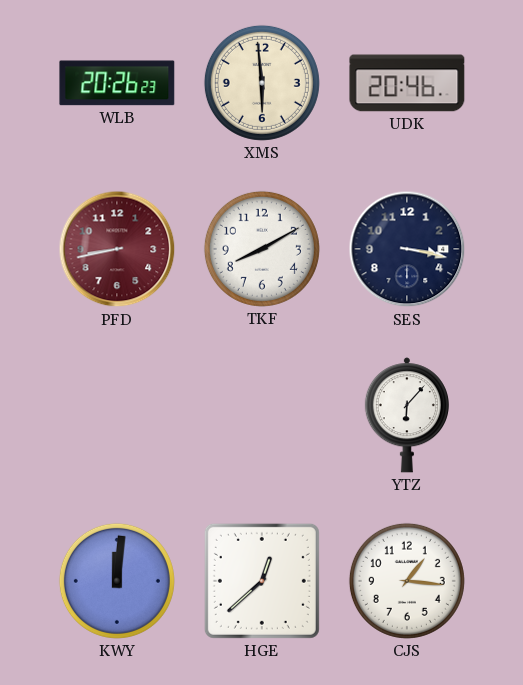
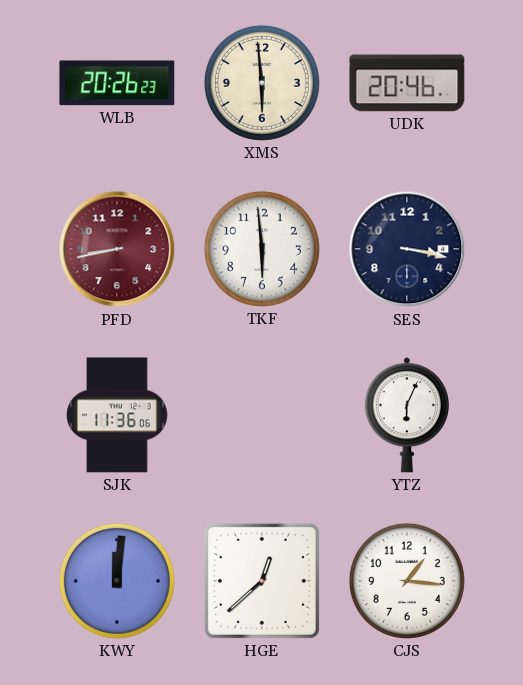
TKF: 8:10 -> 5:59
SJK: none -> 11:36
YTZ: 6:07 -> 6:04
